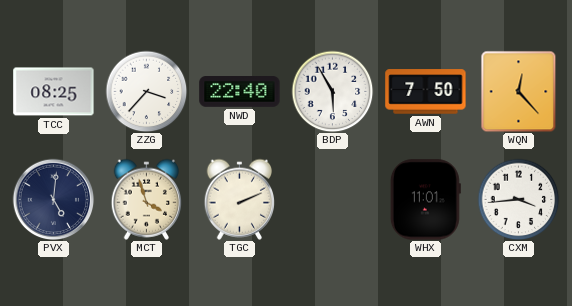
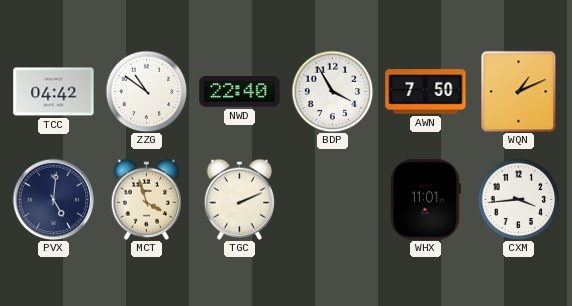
TCC: 08:25 -> 04:42
ZZG: 3:37 -> 10:51
BDP: 5:55 -> 3:55
WQN: 12:23 -> 1:11
